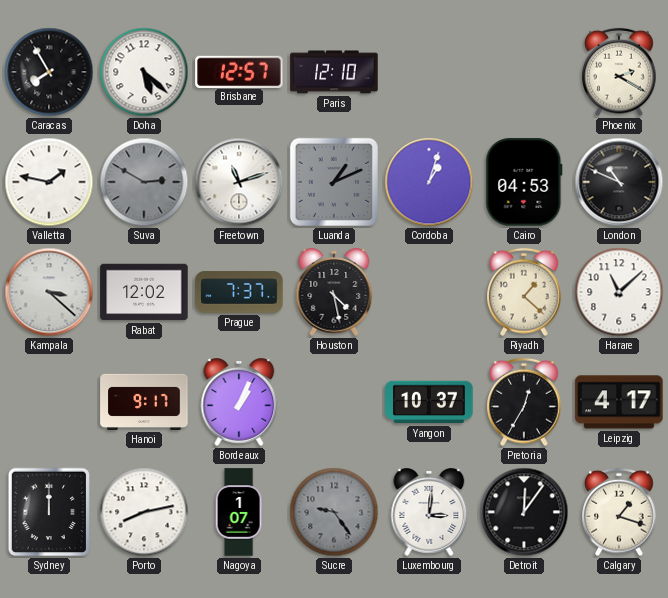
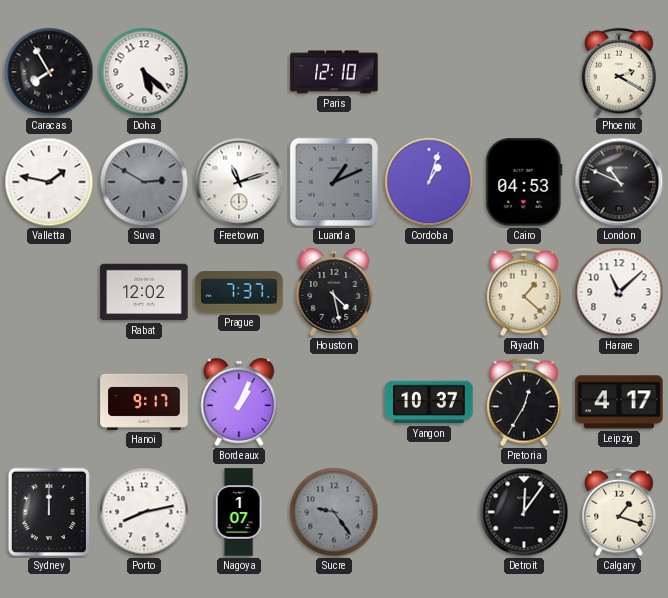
Brisbane: 12:57 -> none
Kampala: 3:22 -> none
Luxembourg: 3:01 -> none
